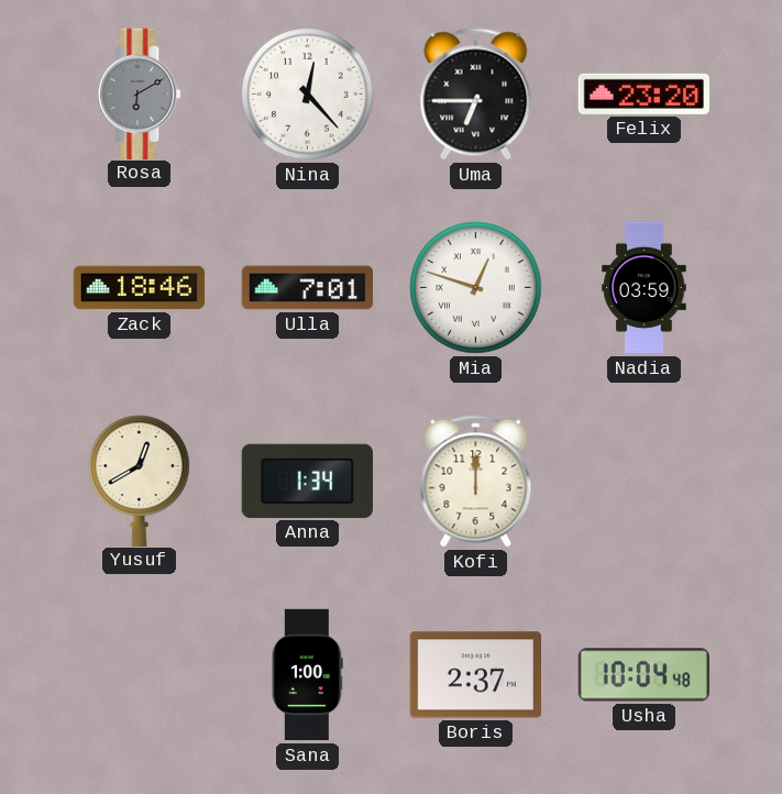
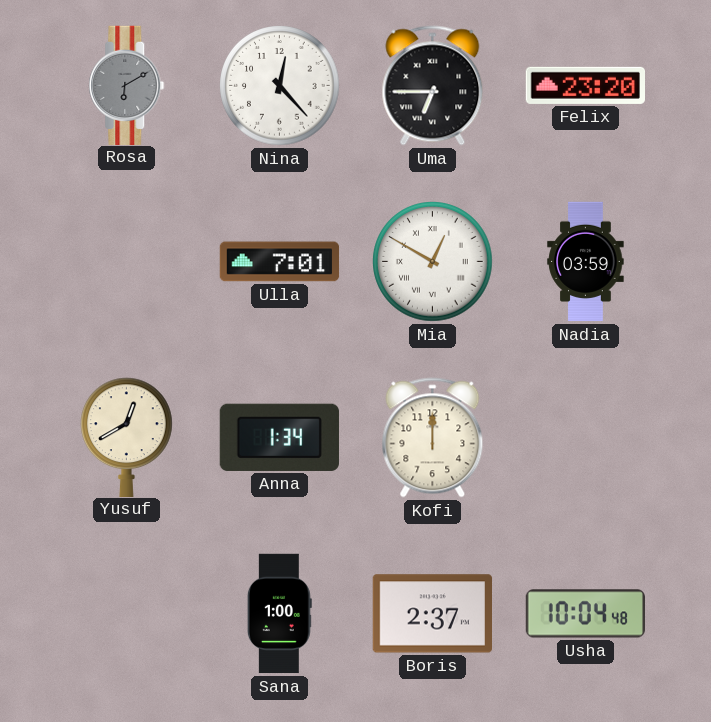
Zack: 18:46 -> none
Mia: 12:48 -> 12:50
